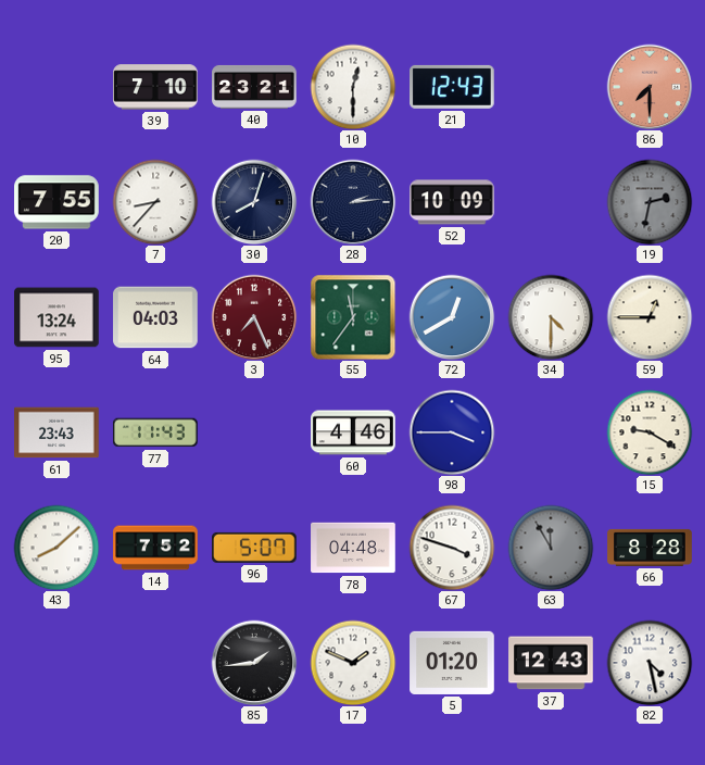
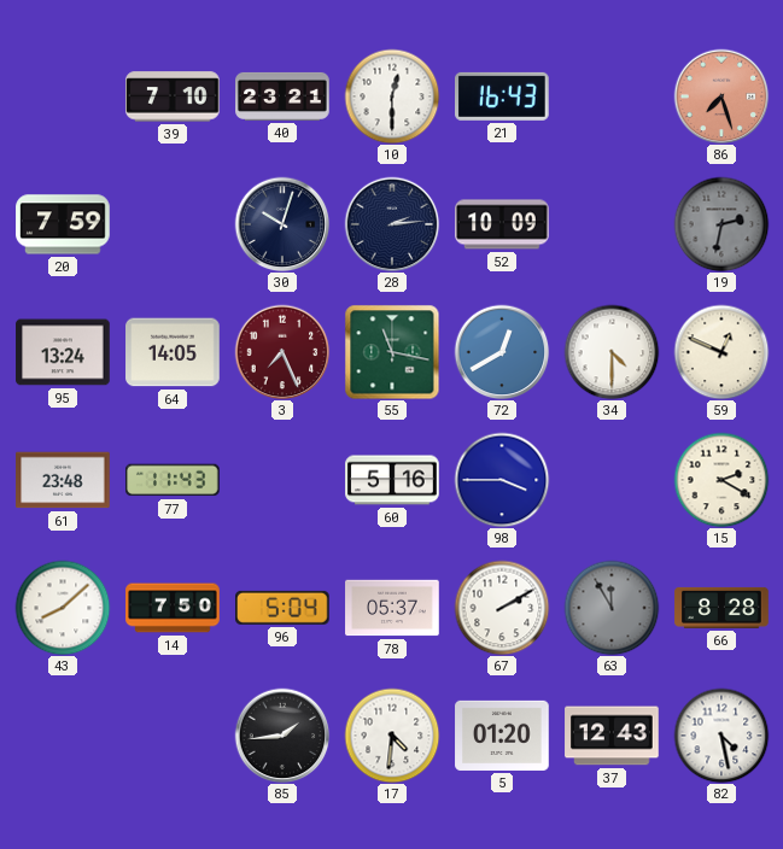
21: 12:43 -> 16:43
86: 7:30 -> 7:27
20: 7:55 -> 7:59
7: 8:37 -> none
30: 8:03 -> 10:03
64: 04:03 -> 14:05
55: 11:36 -> 11:17
59: 12:45 -> 12:49
61: 23:43 -> 23:48
60: 4:46 -> 5:16
15: 9:20 -> 2:20
14: 7:52 -> 7:50
96: 5:07 -> 5:04
78: 04:48 -> 05:37
67: 3:48 -> 2:10
17: 1:49 -> 4:31
